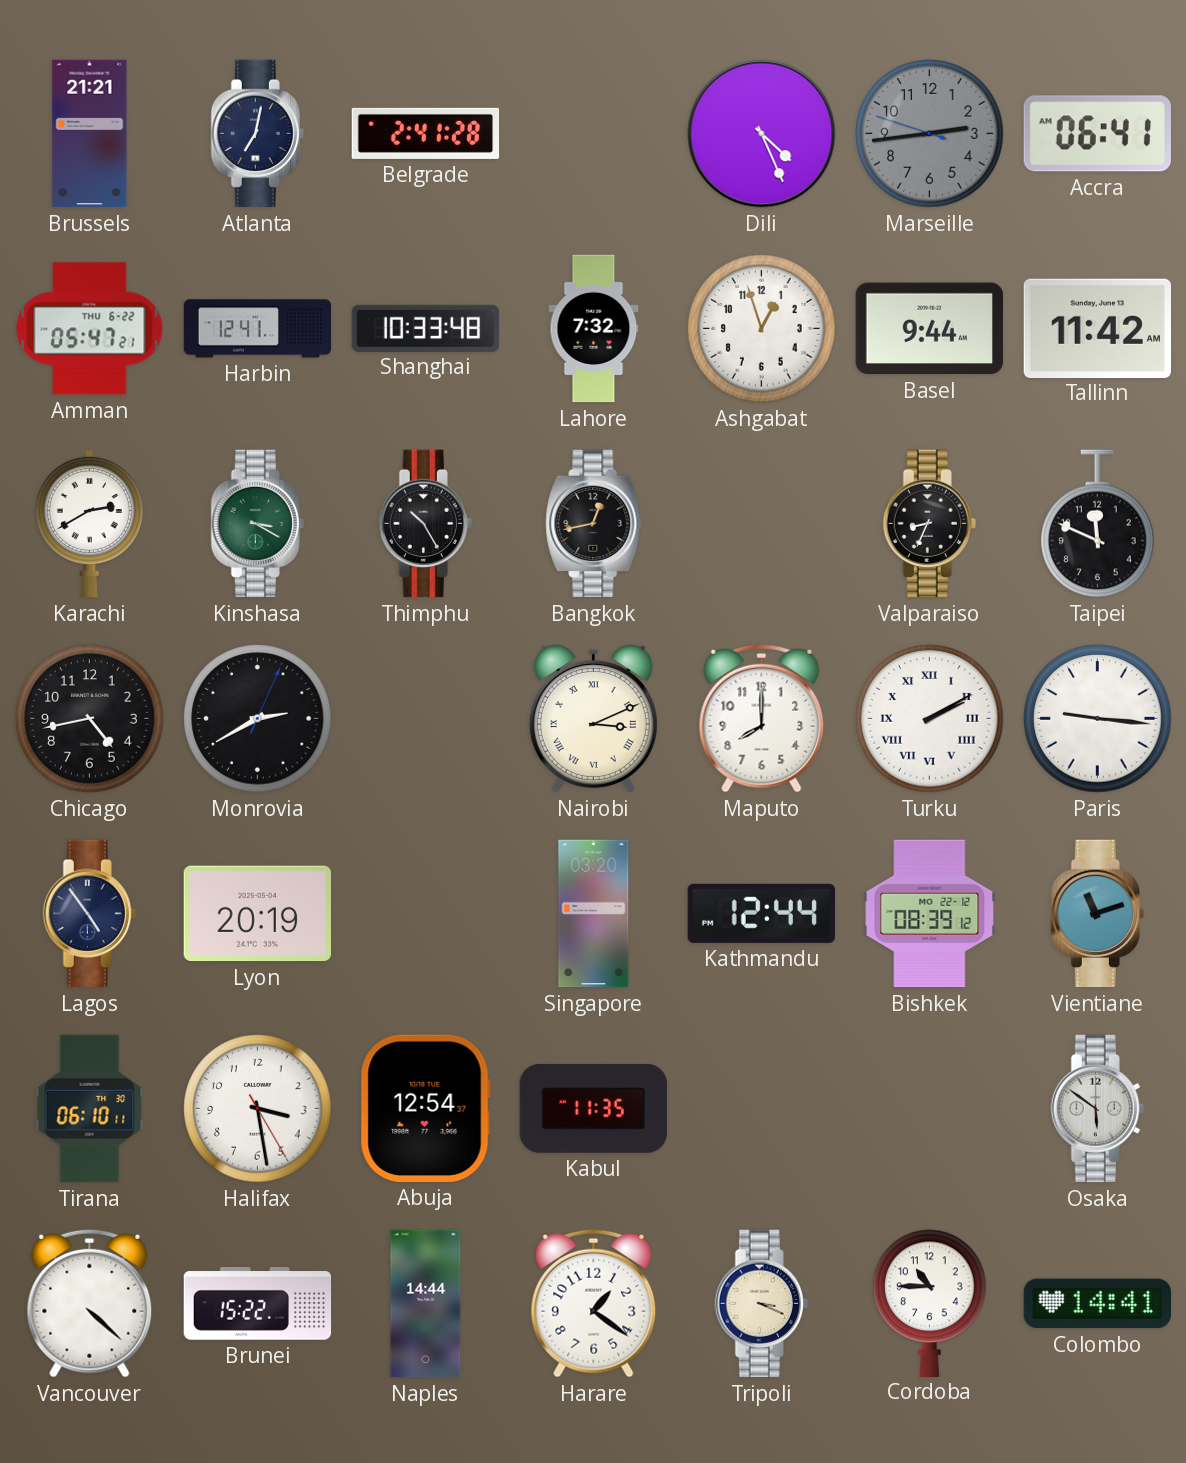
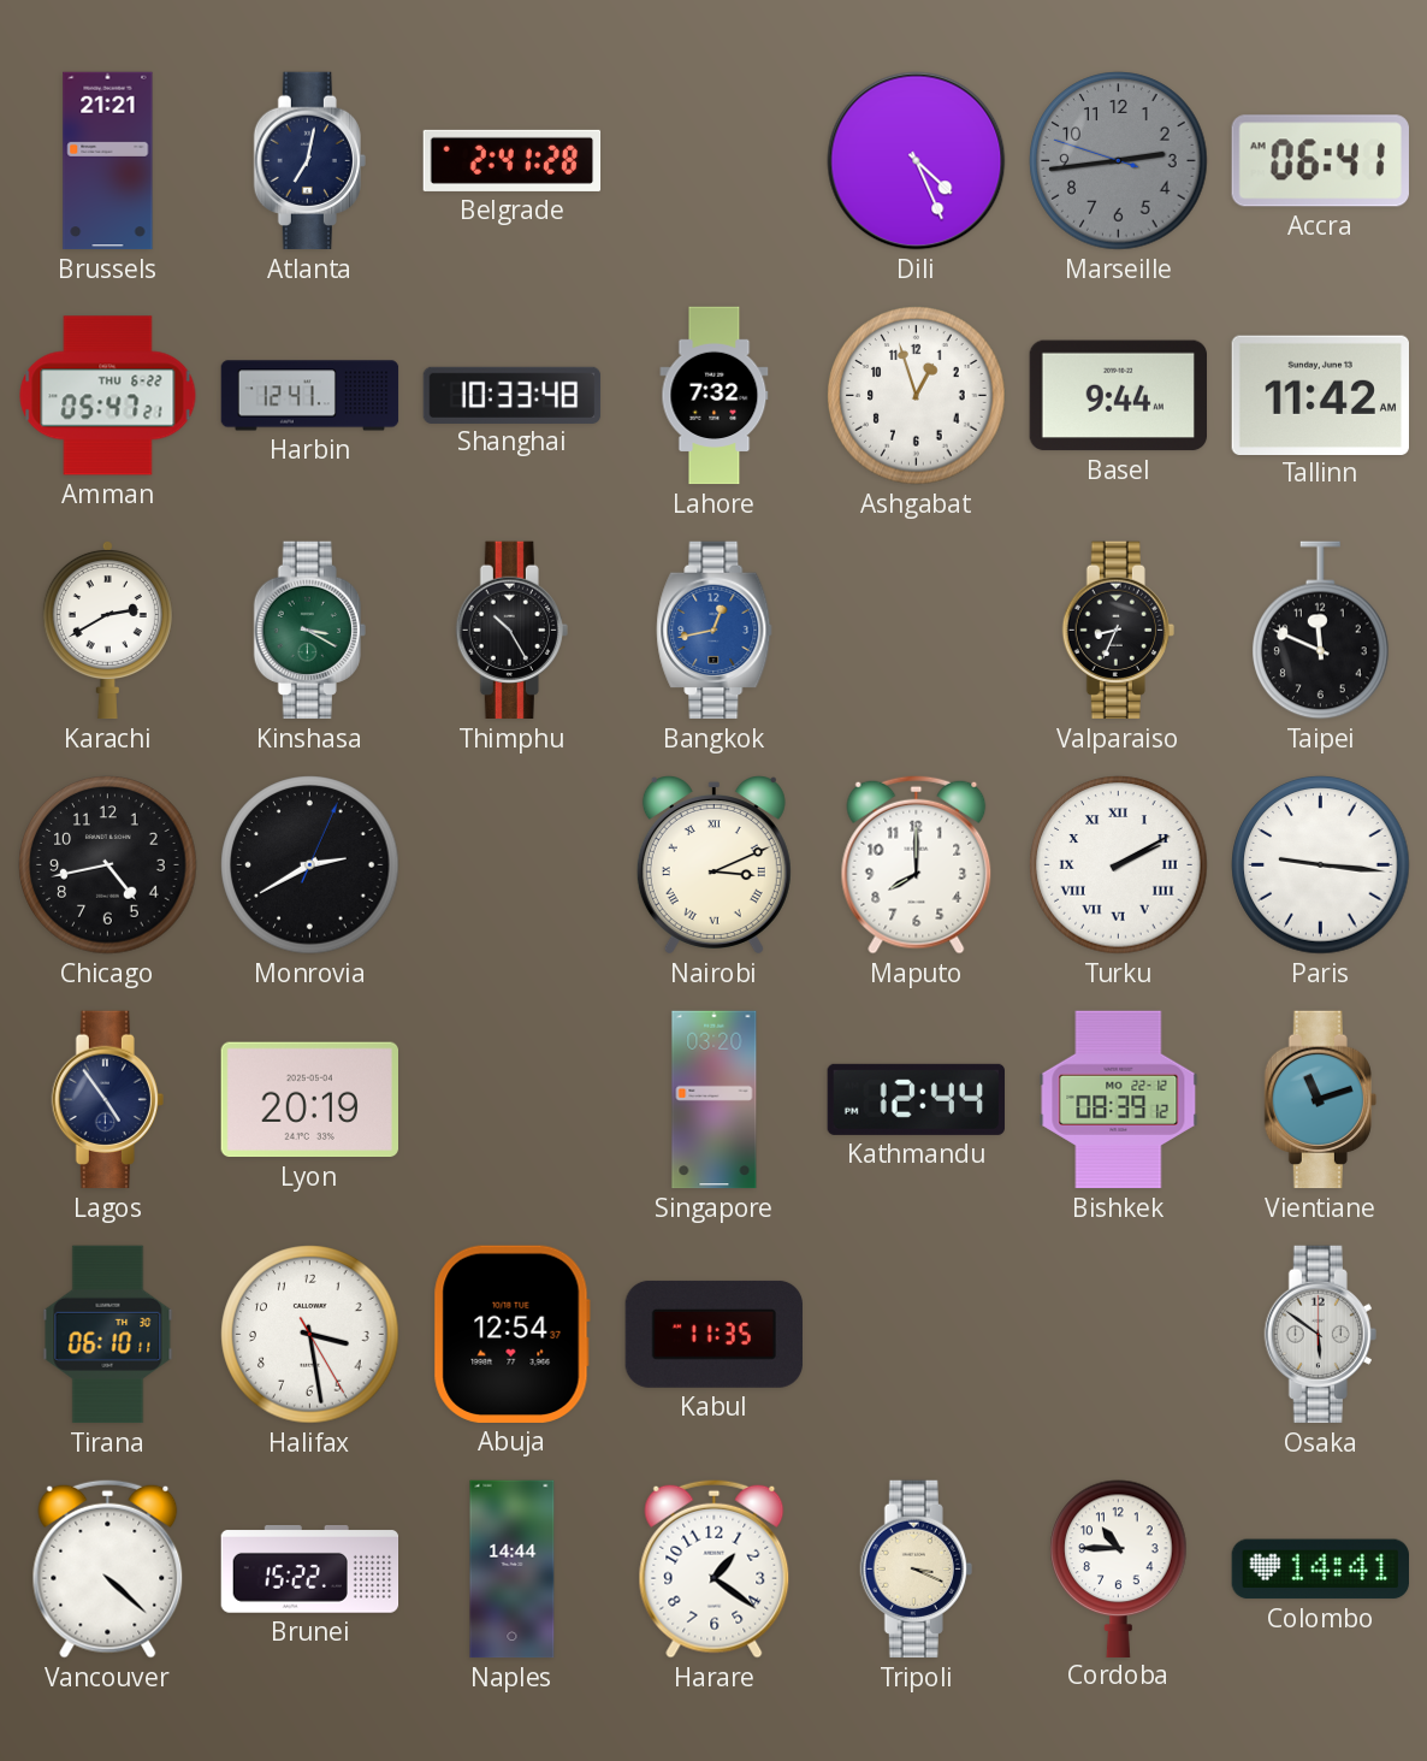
Bangkok dial: black -> blue
